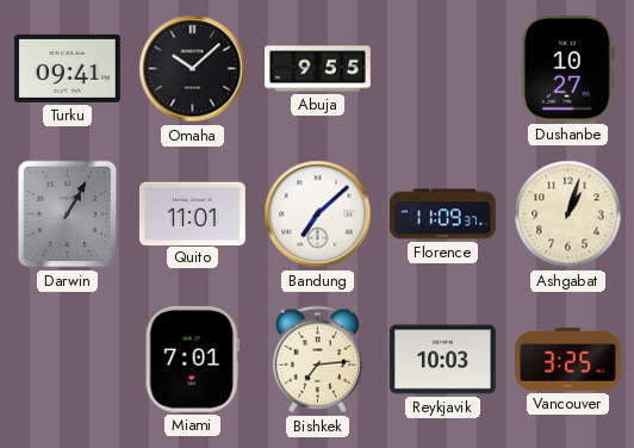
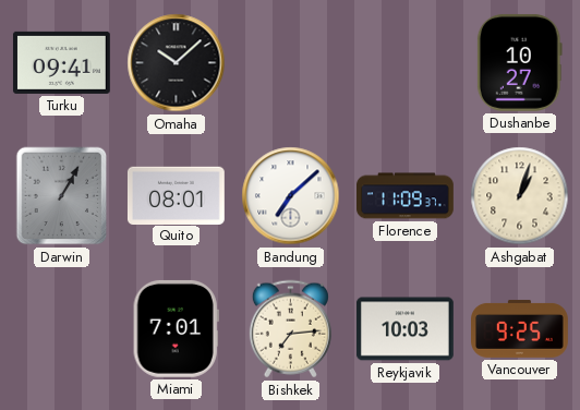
Abuja: 9:55 -> none
Quito: 11:01 -> 08:01
Vancouver: 3:25 -> 9:25
